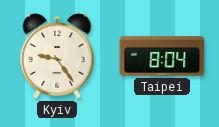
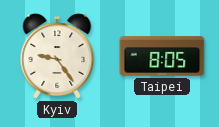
Taipei: 8:04 -> 8:05
